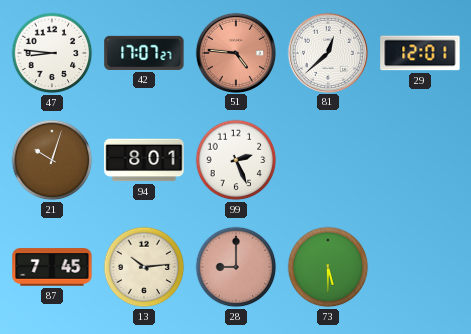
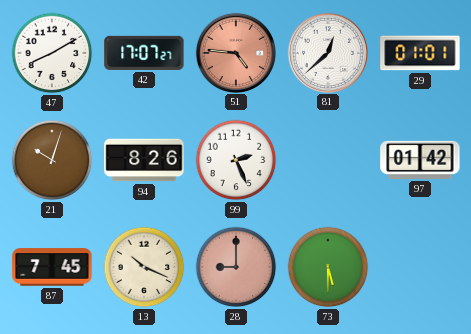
47: 8:46 -> 8:10
29: 12:01 -> 01:01
94: 8:01 -> 8:26
97: none -> 01:42
13: 10:14 -> 10:19
